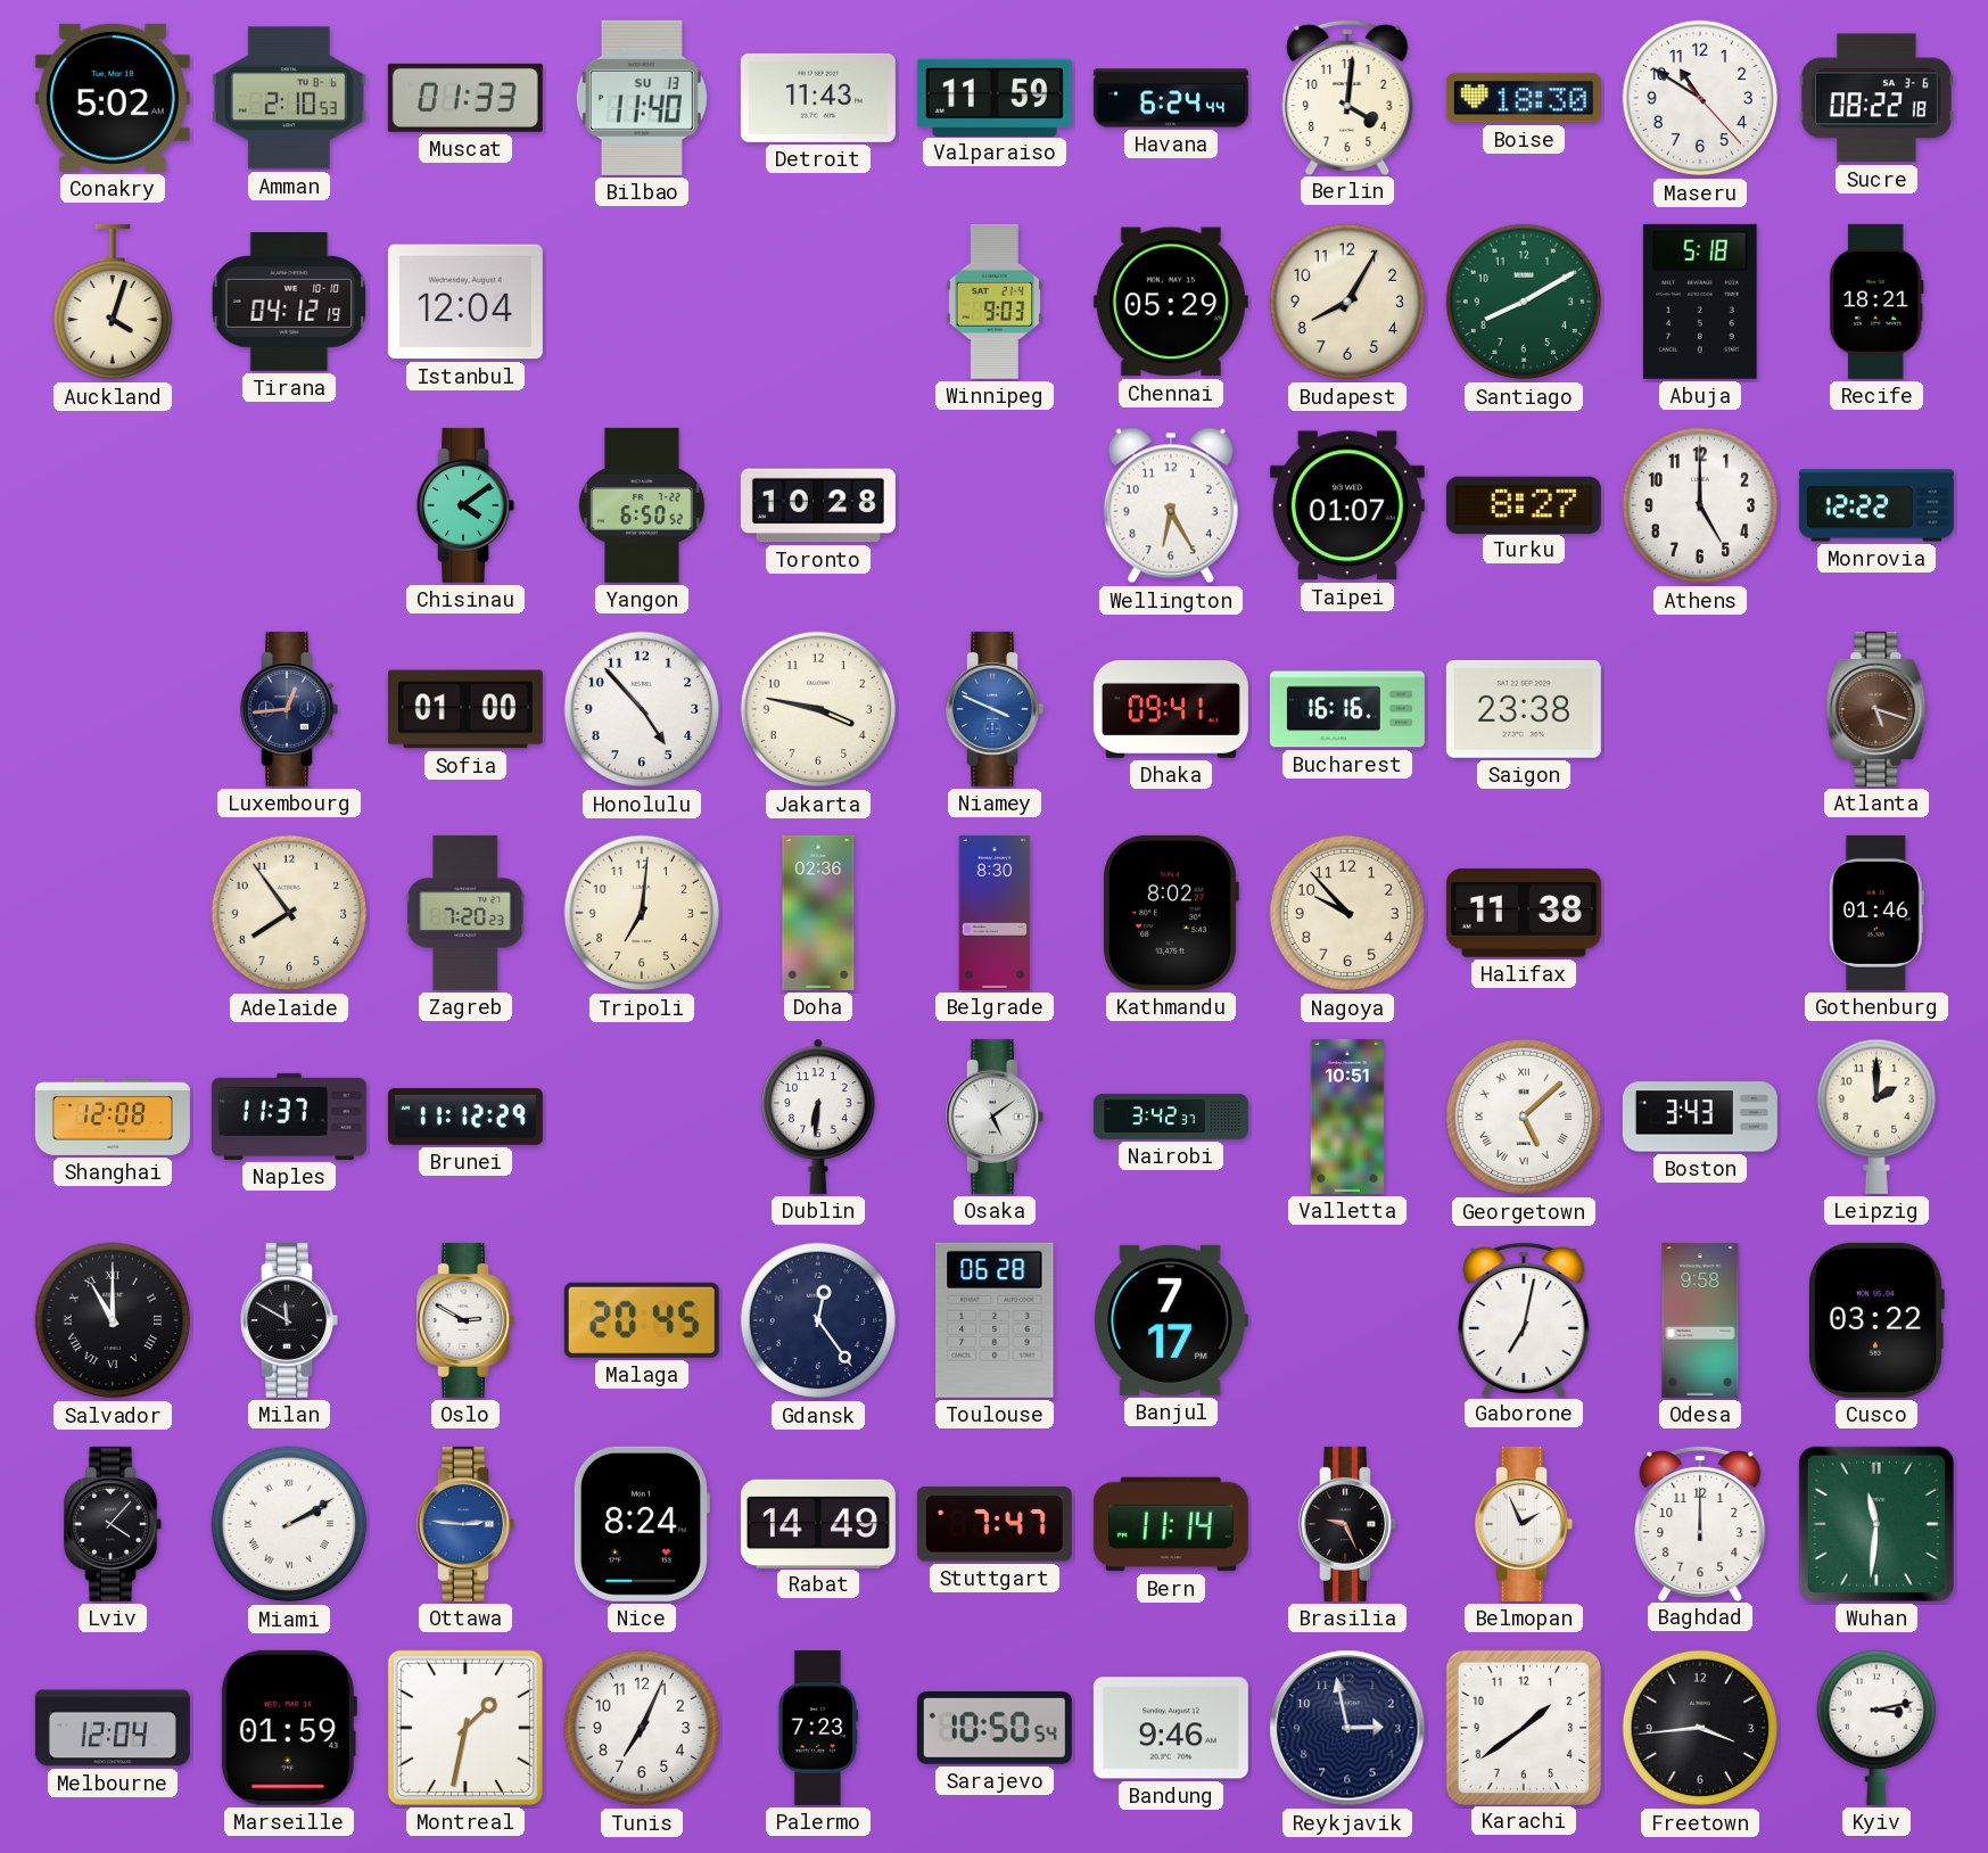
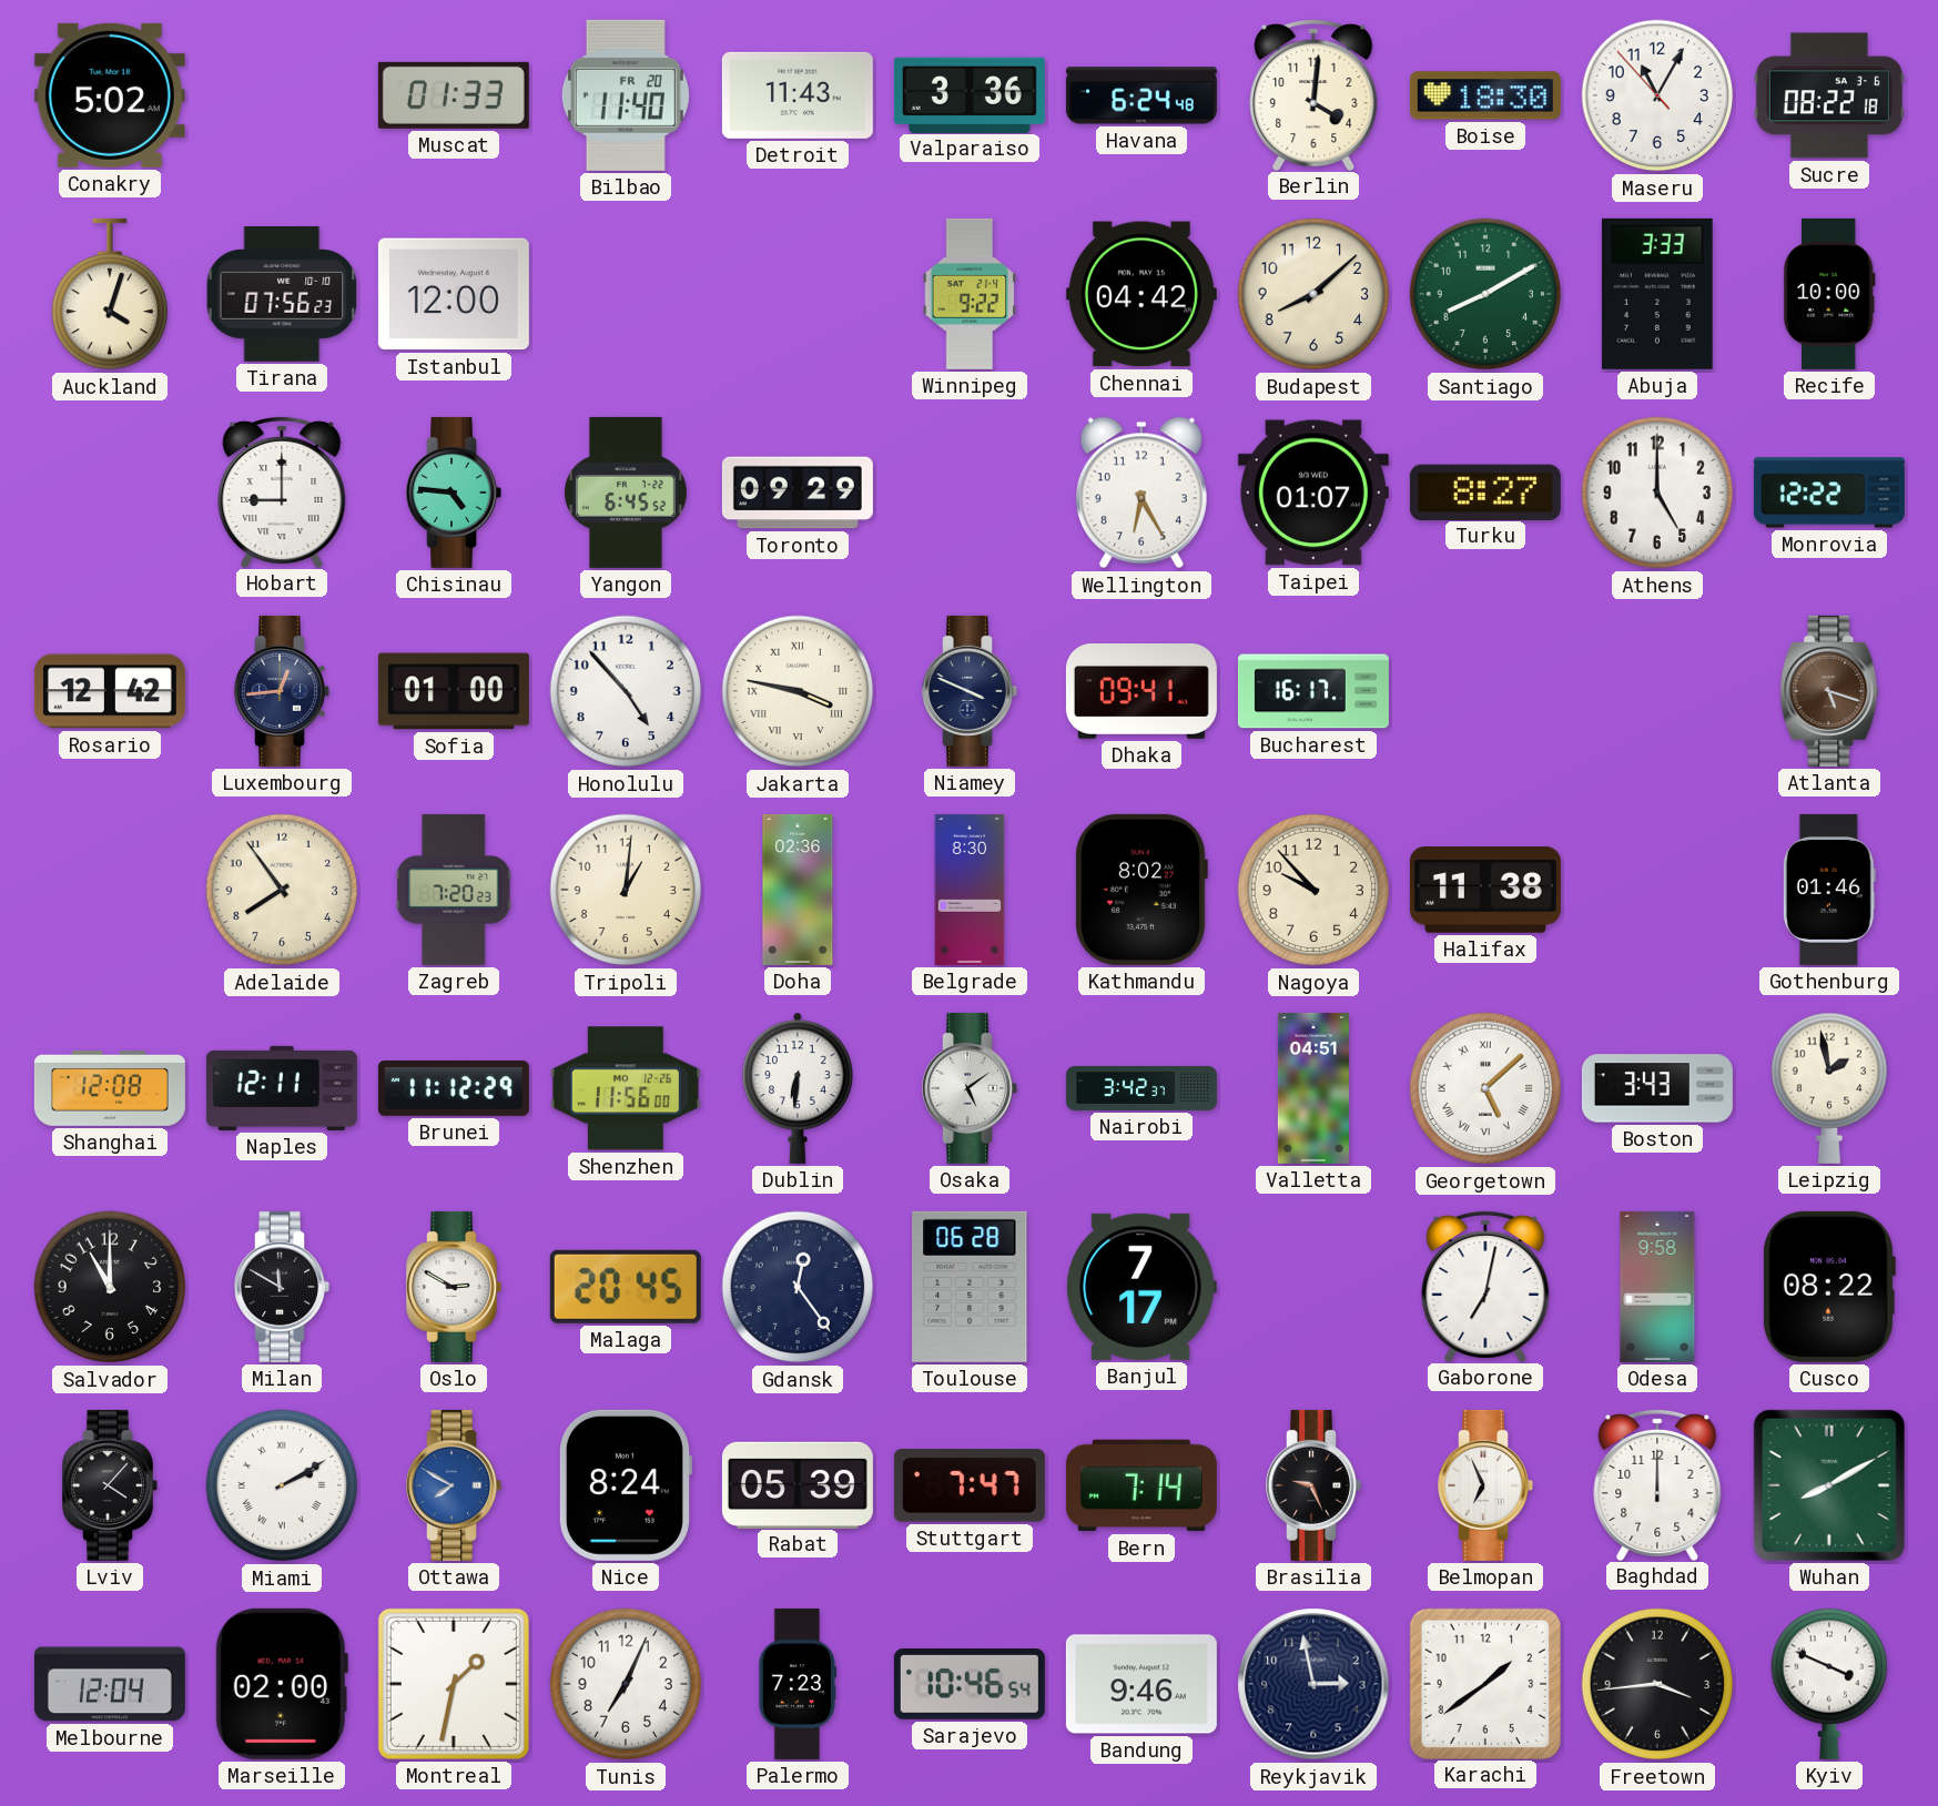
Amman: 2:10 -> none
Bilbao date: SU 13 -> FR 20
Valparaiso: 11:59 -> 3:36
Havana: 6:24:44 -> 6:24:48
Maseru: 10:50 -> 11:04
Tirana: 04:12 -> 07:56
Istanbul: 12:04 -> 12:00
Winnipeg: 9:03 -> 9:22
Chennai: 05:29 -> 04:42
Budapest: 8:05 -> 8:08
Abuja: 5:18 -> 3:33
Recife: 18:21 -> 10:00
Hobart: none -> 9:00
Chisinau: 4:09 -> 4:46
Yangon: 6:50 -> 6:45
Toronto: 10:28 -> 09:29
Rosario: none -> 12:42
Jakarta numerals: Arabic -> Roman
Niamey dial: blue -> navy
Bucharest: 16:16 -> 16:17
Saigon: 23:38 -> none
Tripoli: 7:01 -> 1:01
Naples: 11:37 -> 12:11
Shenzhen: none -> 11:56
Valletta: 10:51 -> 04:51
Leipzig: 2:00 -> 1:58
Salvador numerals: Roman -> Arabic
Cusco: 03:22 -> 08:22
Ottawa: 2:46 -> 7:50
Rabat: 14:49 -> 05:39
Bern: 11:14 -> 7:14
Belmopan: 1:56 -> 6:56
Wuhan: 11:31 -> 8:10
Marseille: 01:59 -> 02:00
Sarajevo: 10:50 -> 10:46
Kyiv: 3:13 -> 3:49
